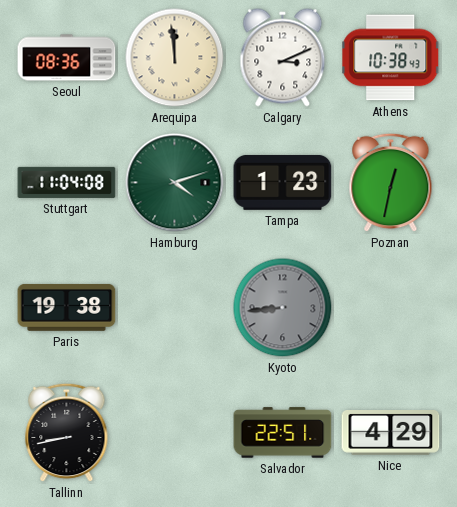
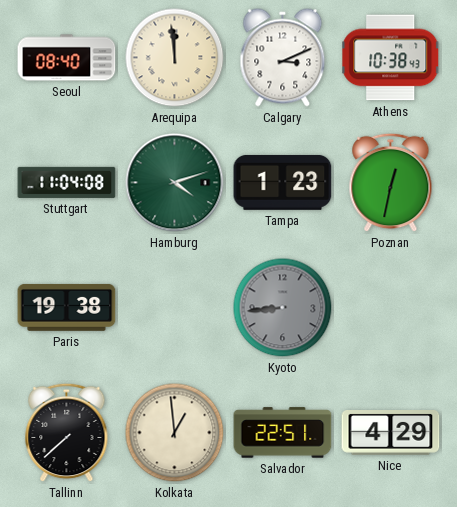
Seoul: 08:36 -> 08:40
Tallinn: 8:43 -> 7:38
Kolkata: none -> 12:59
